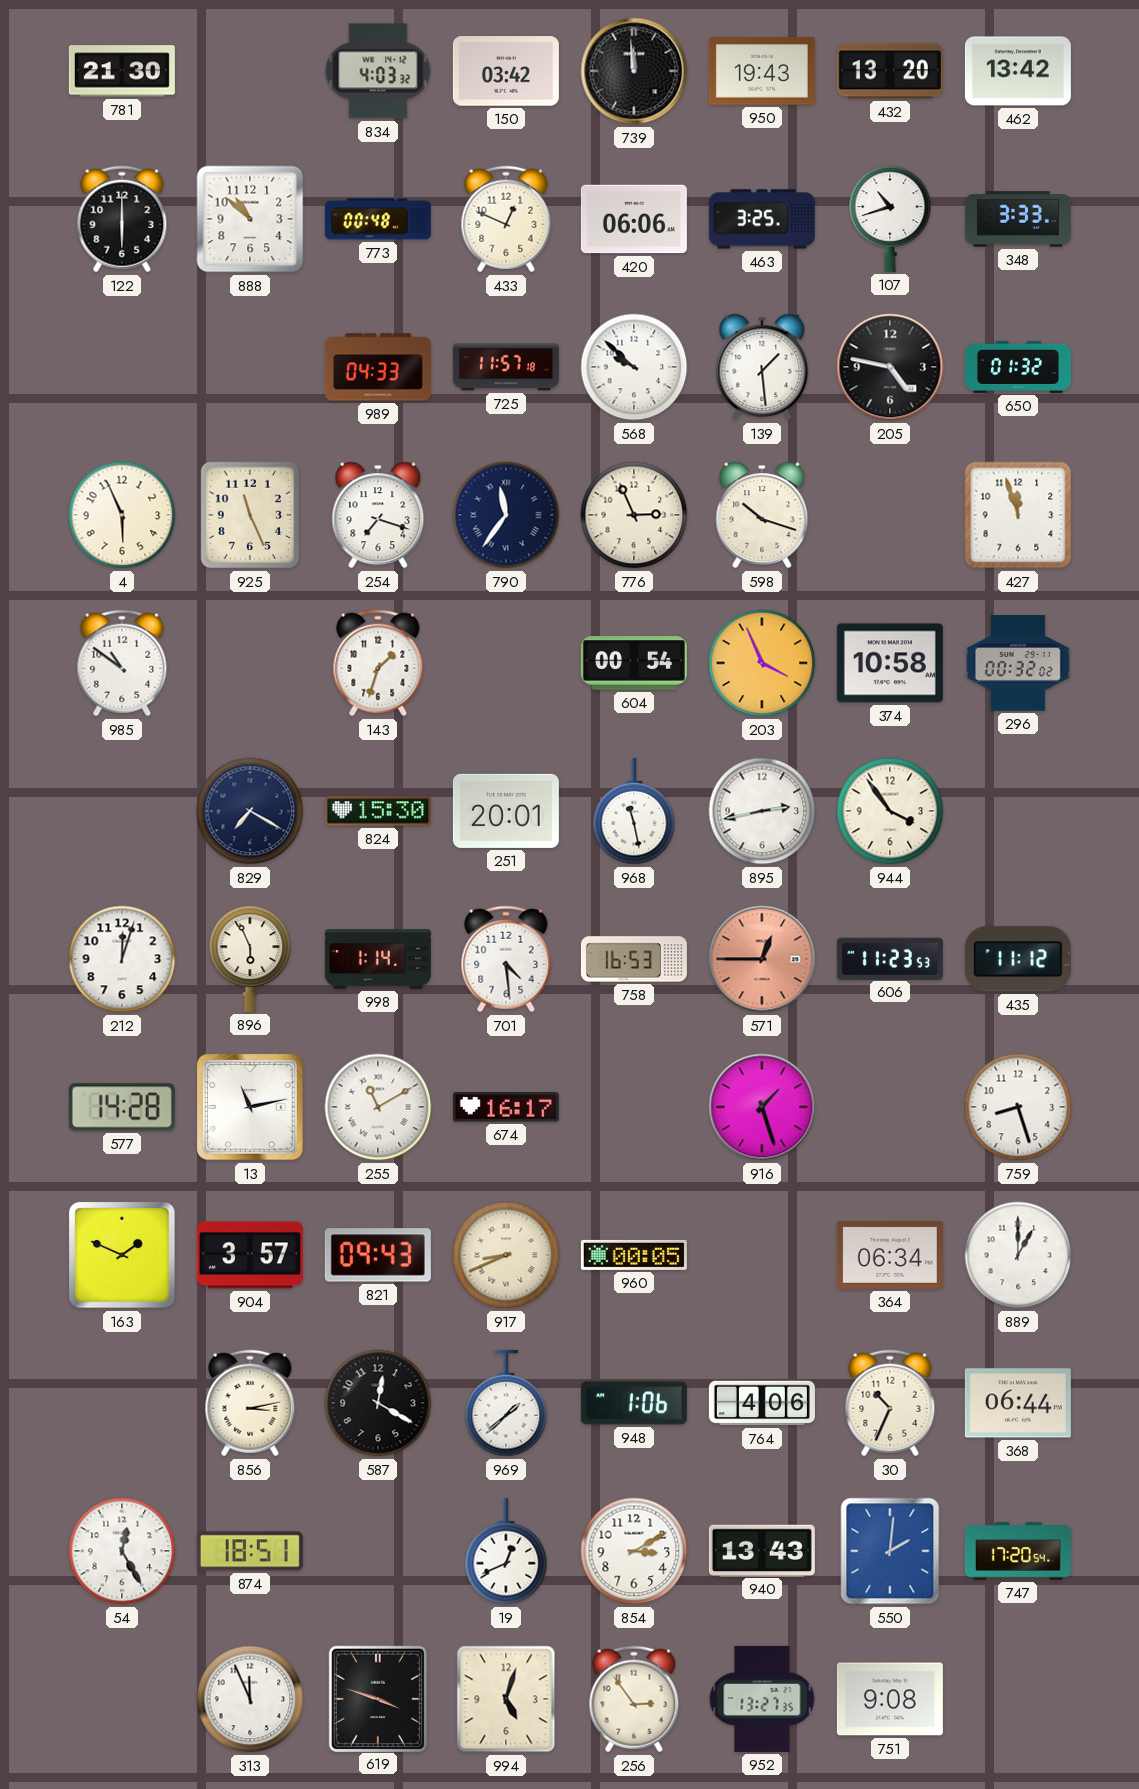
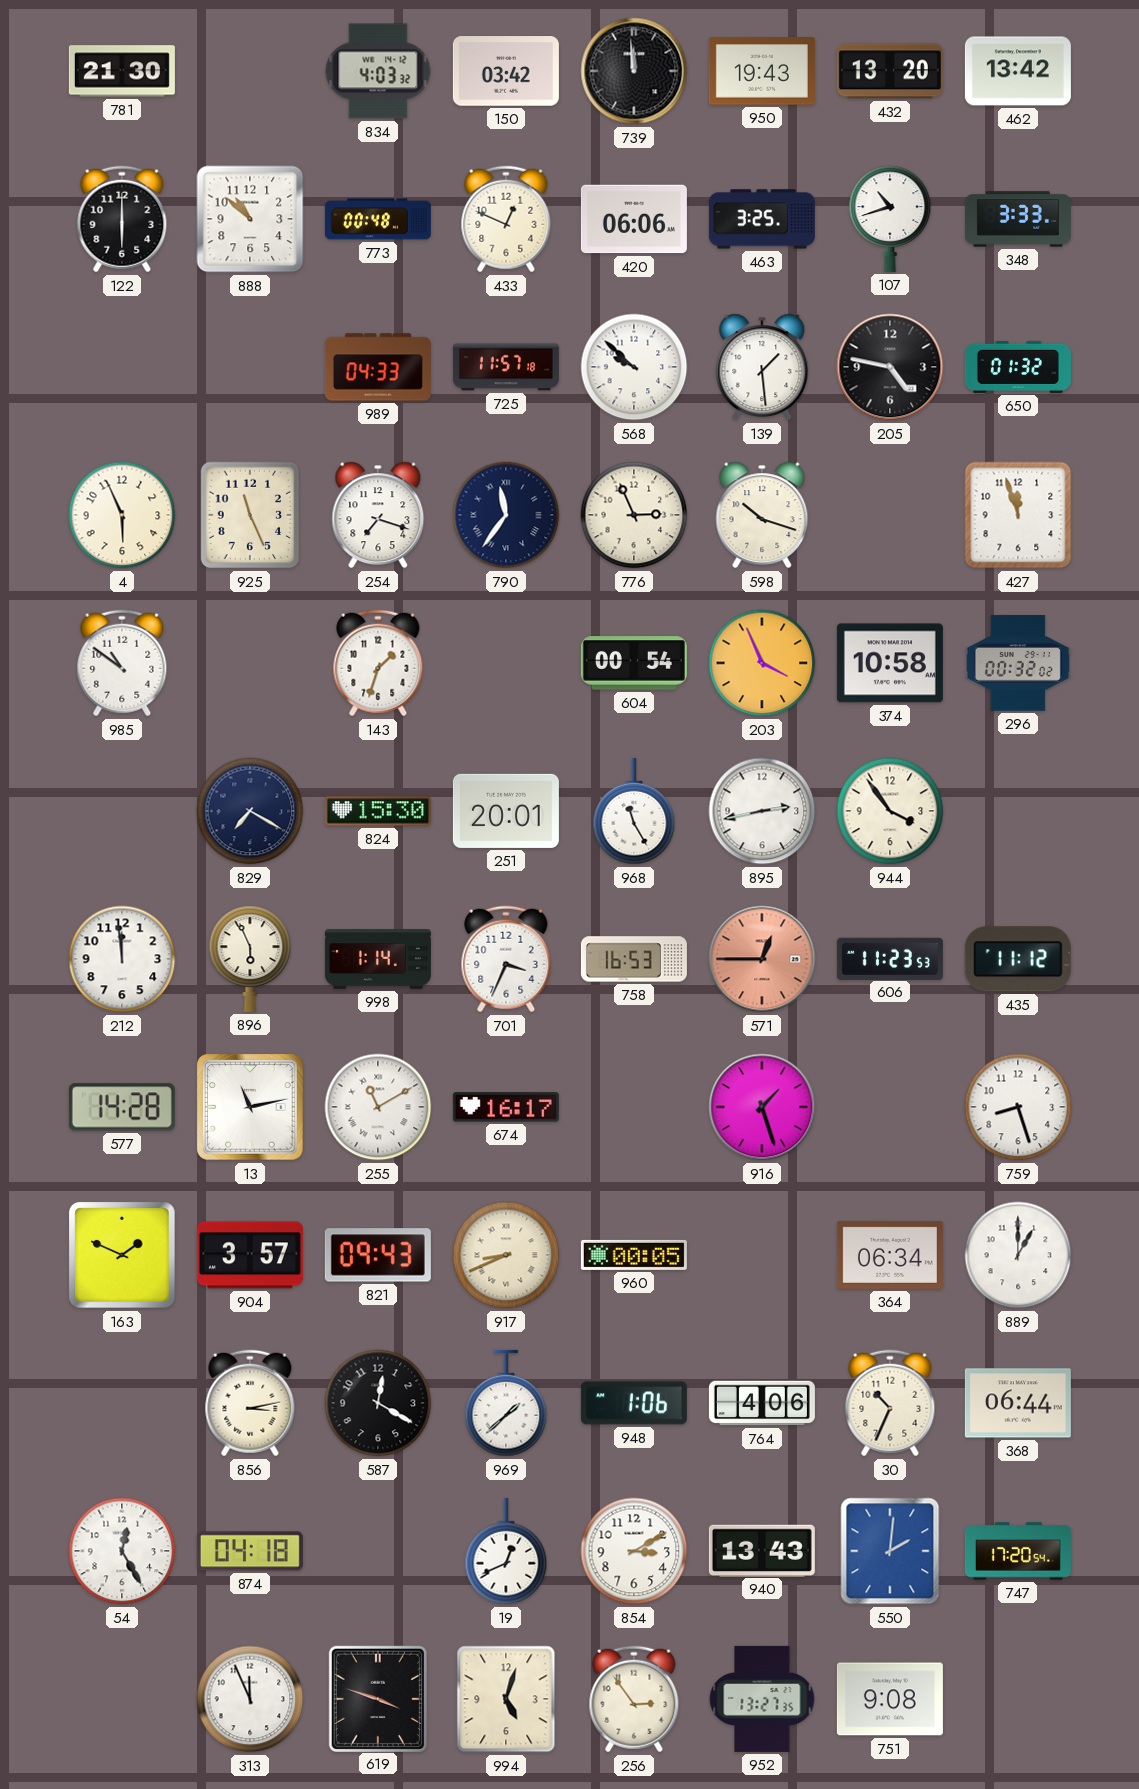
968: 11:28 -> 11:25
212: 12:03 -> 11:59
701: 4:29 -> 3:34
874: 18:51 -> 04:18
